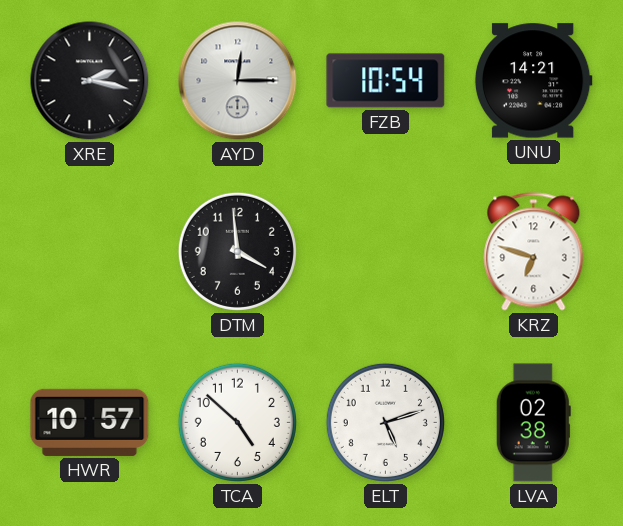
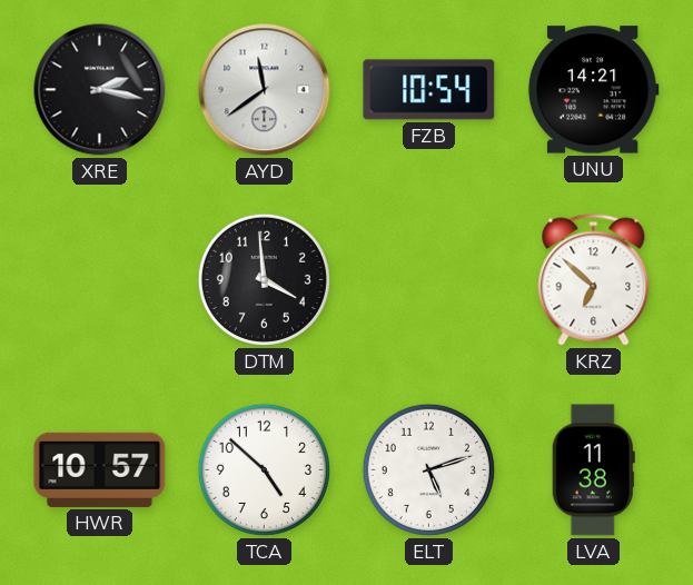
AYD: 12:15 -> 11:39
KRZ: 6:48 -> 6:52
LVA: 02:38 -> 11:38
